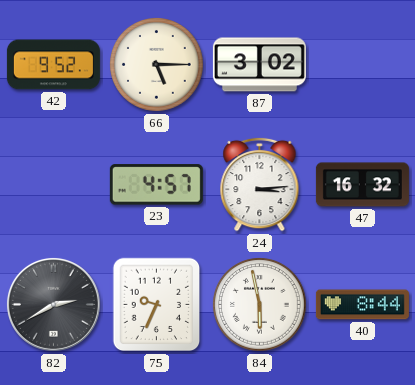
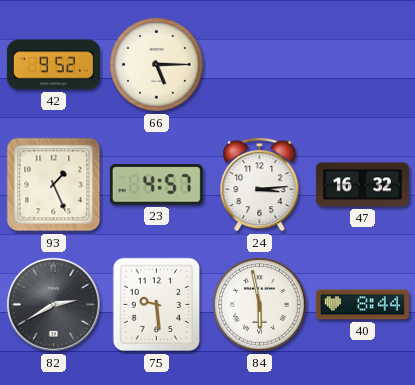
87: 3:02 -> none
93: none -> 1:26
75: 9:34 -> 9:29
